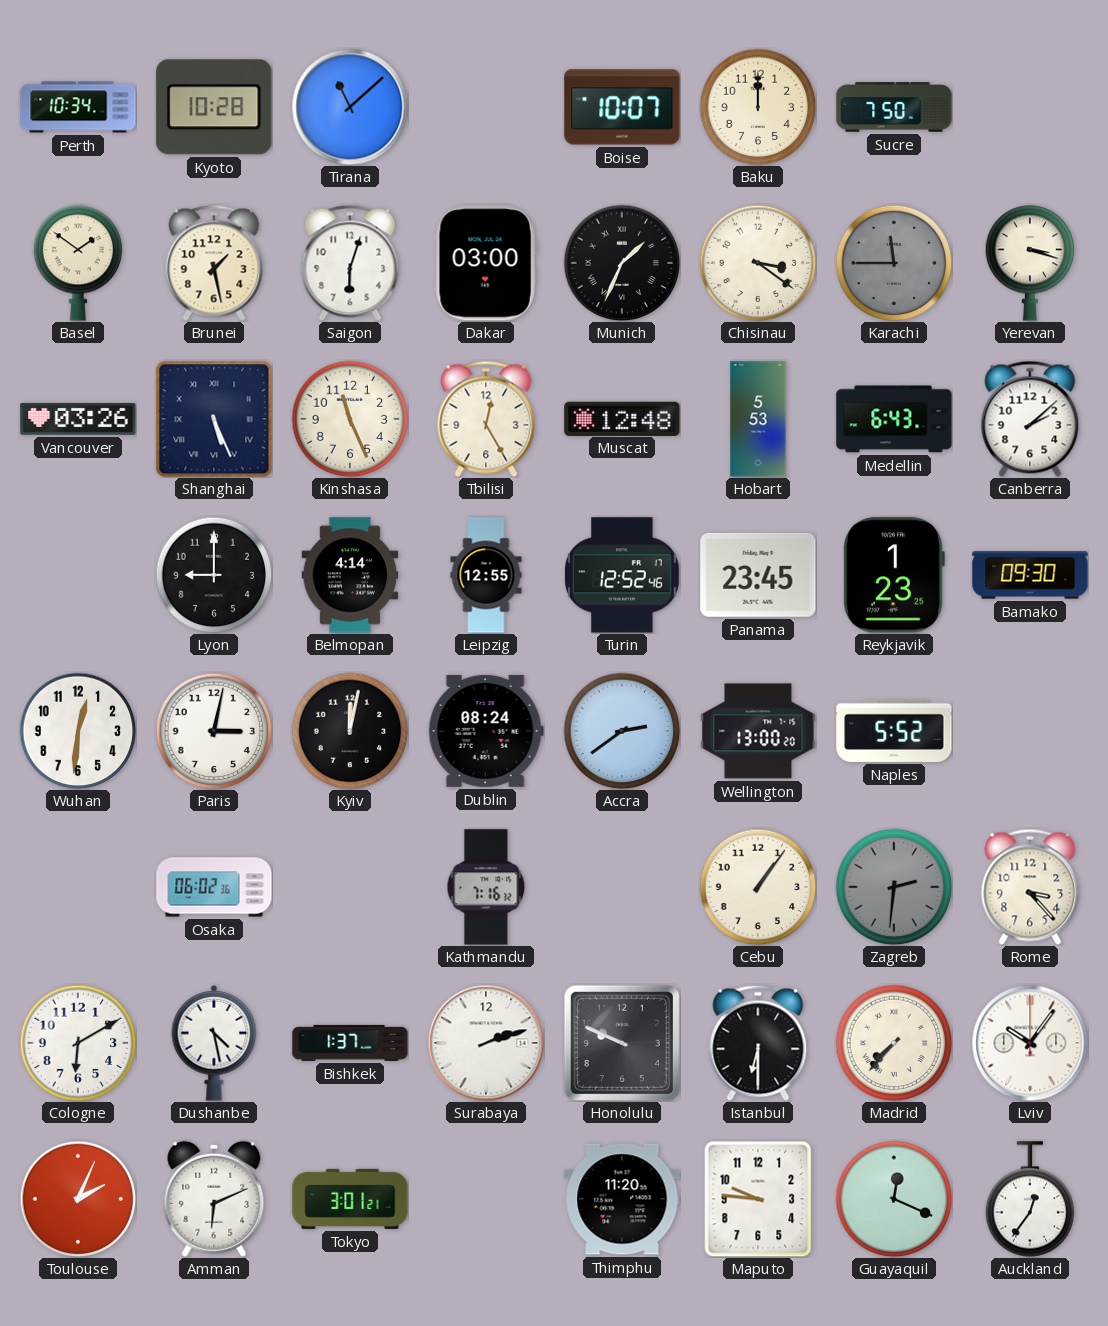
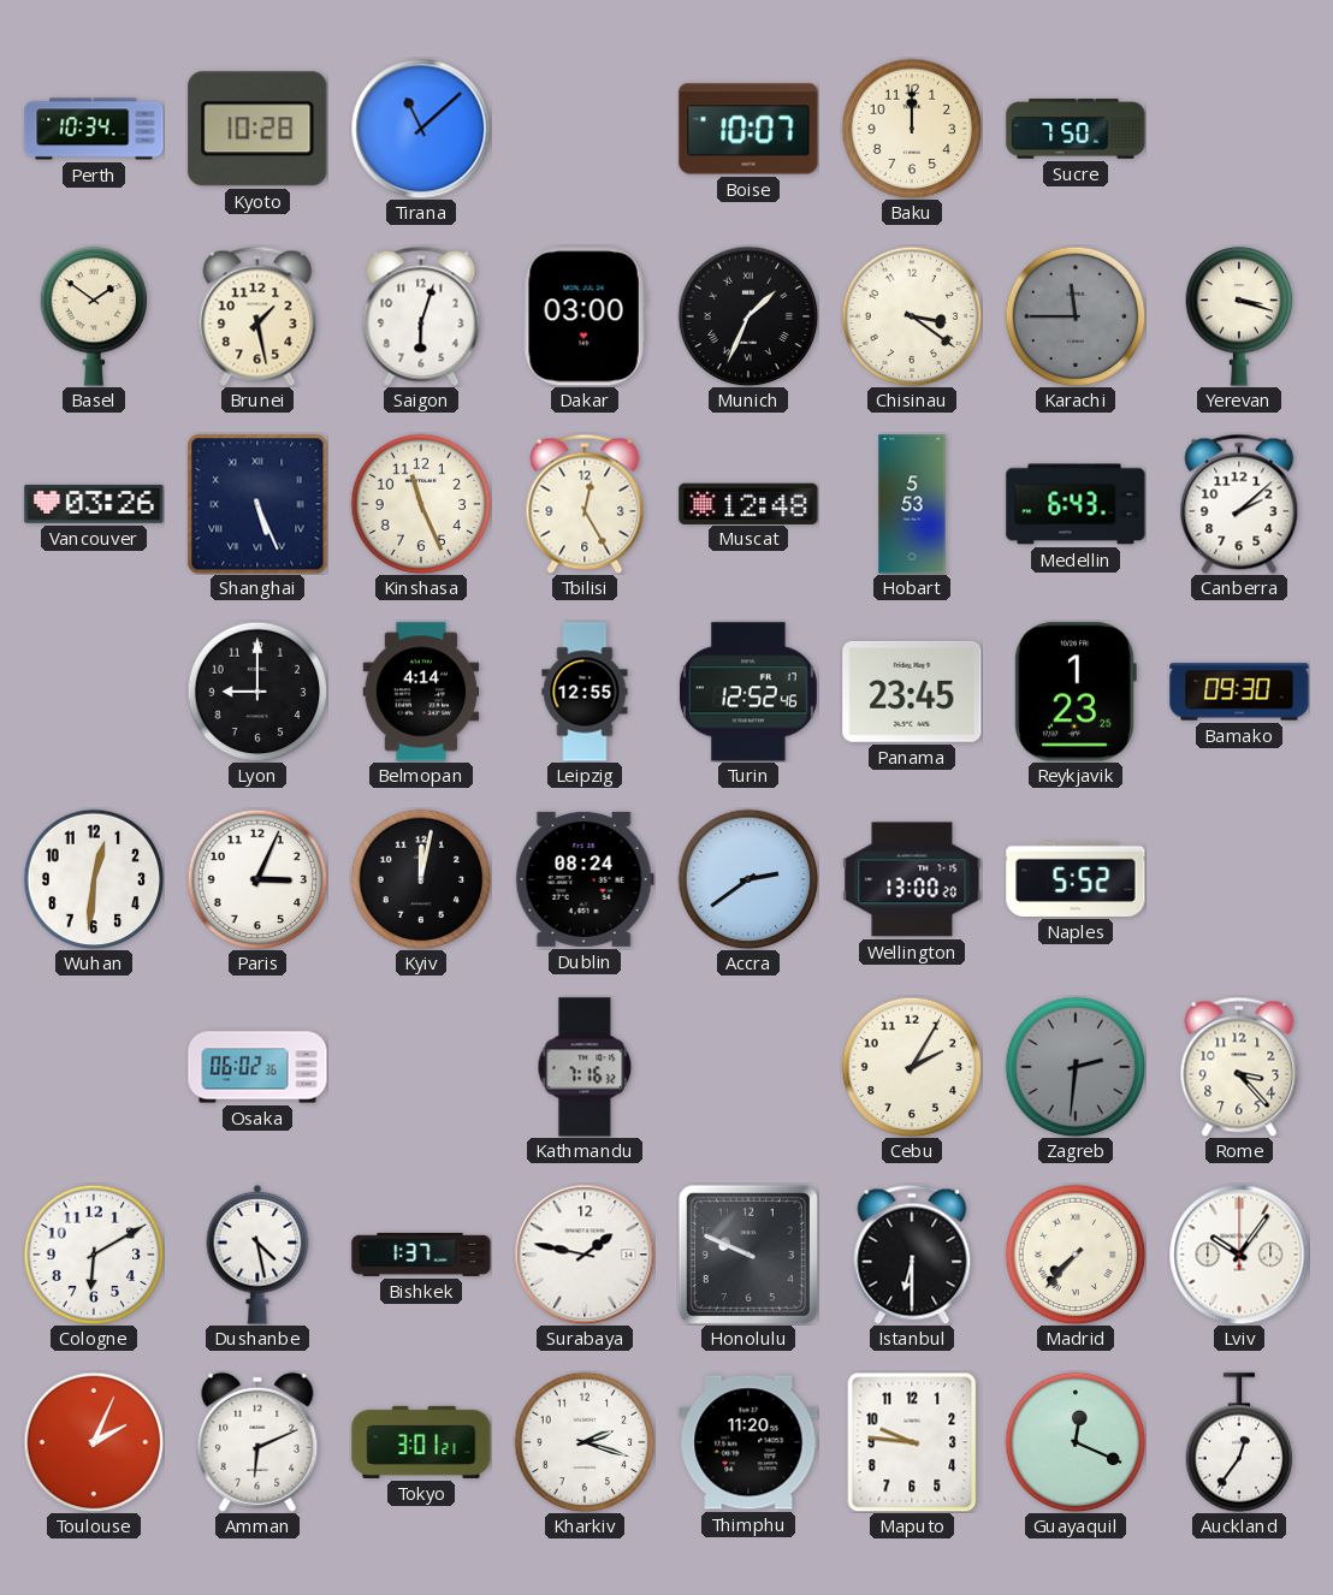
Paris: 3:02 -> 3:04
Cebu: 1:06 -> 2:05
Surabaya: 2:12 -> 1:47
Kharkiv: none -> 2:18
